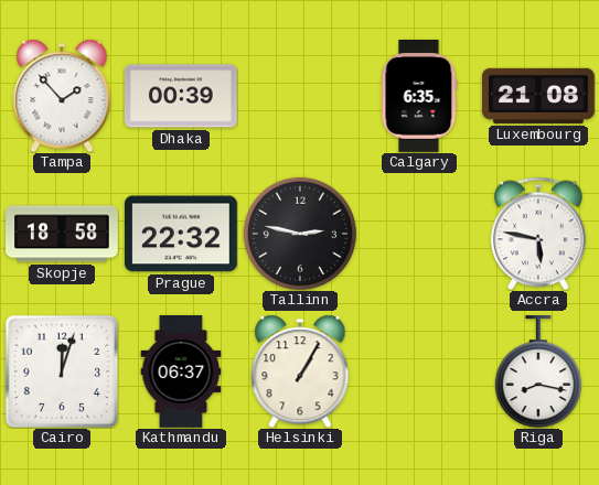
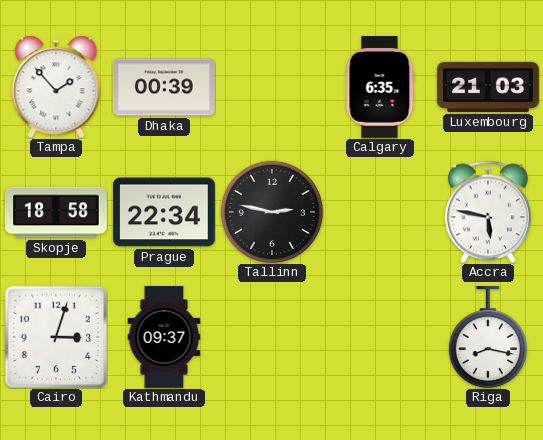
Luxembourg: 21:08 -> 21:03
Prague: 22:32 -> 22:34
Cairo: 12:03 -> 3:03
Kathmandu: 06:37 -> 09:37
Helsinki: 1:05 -> none
